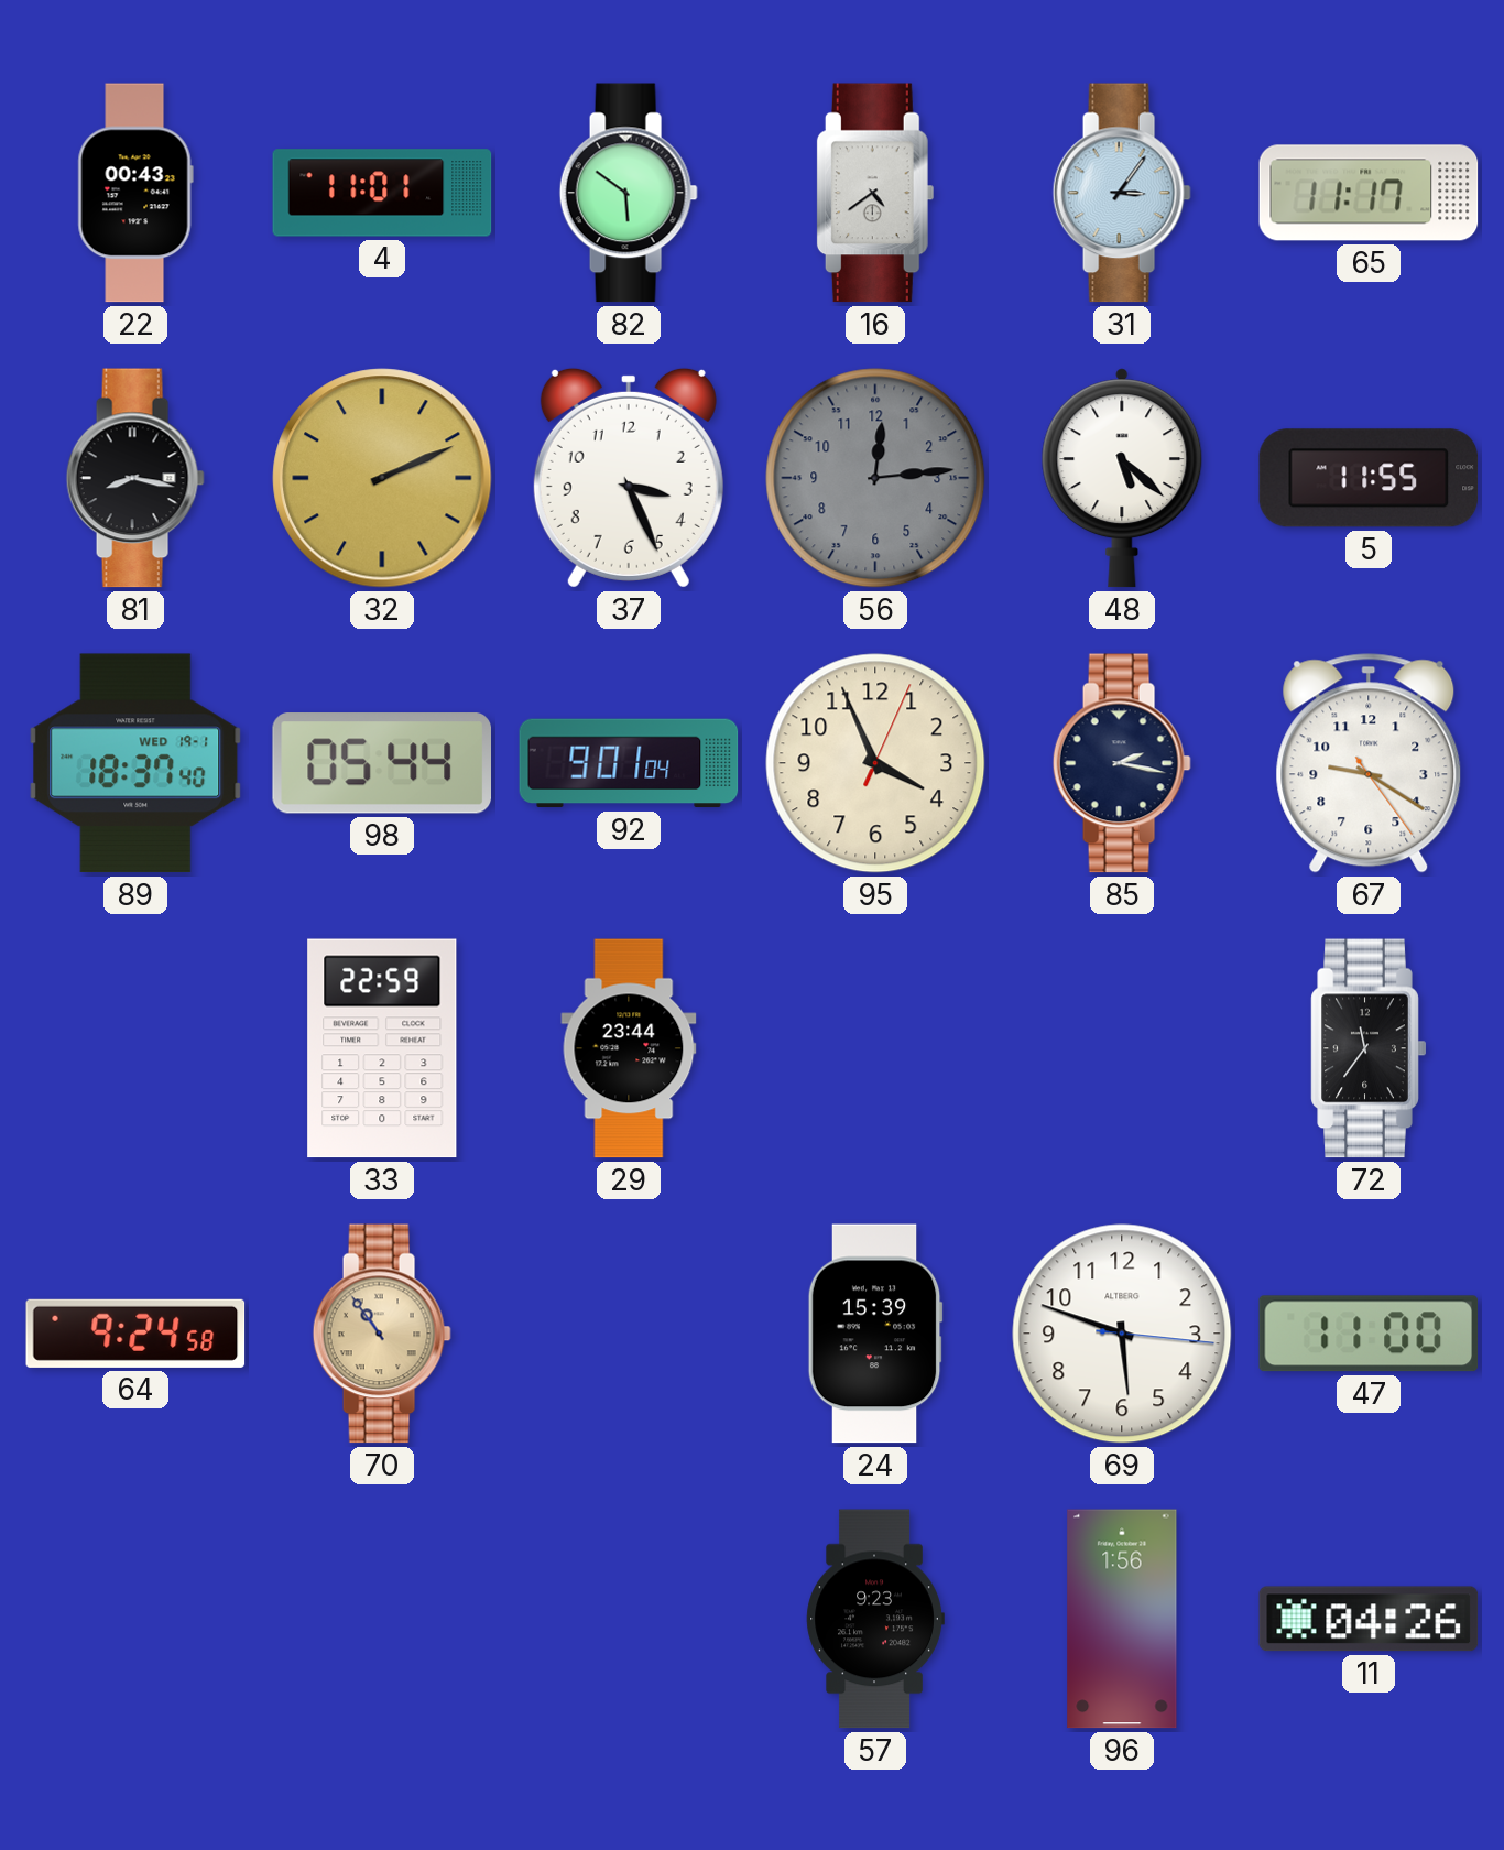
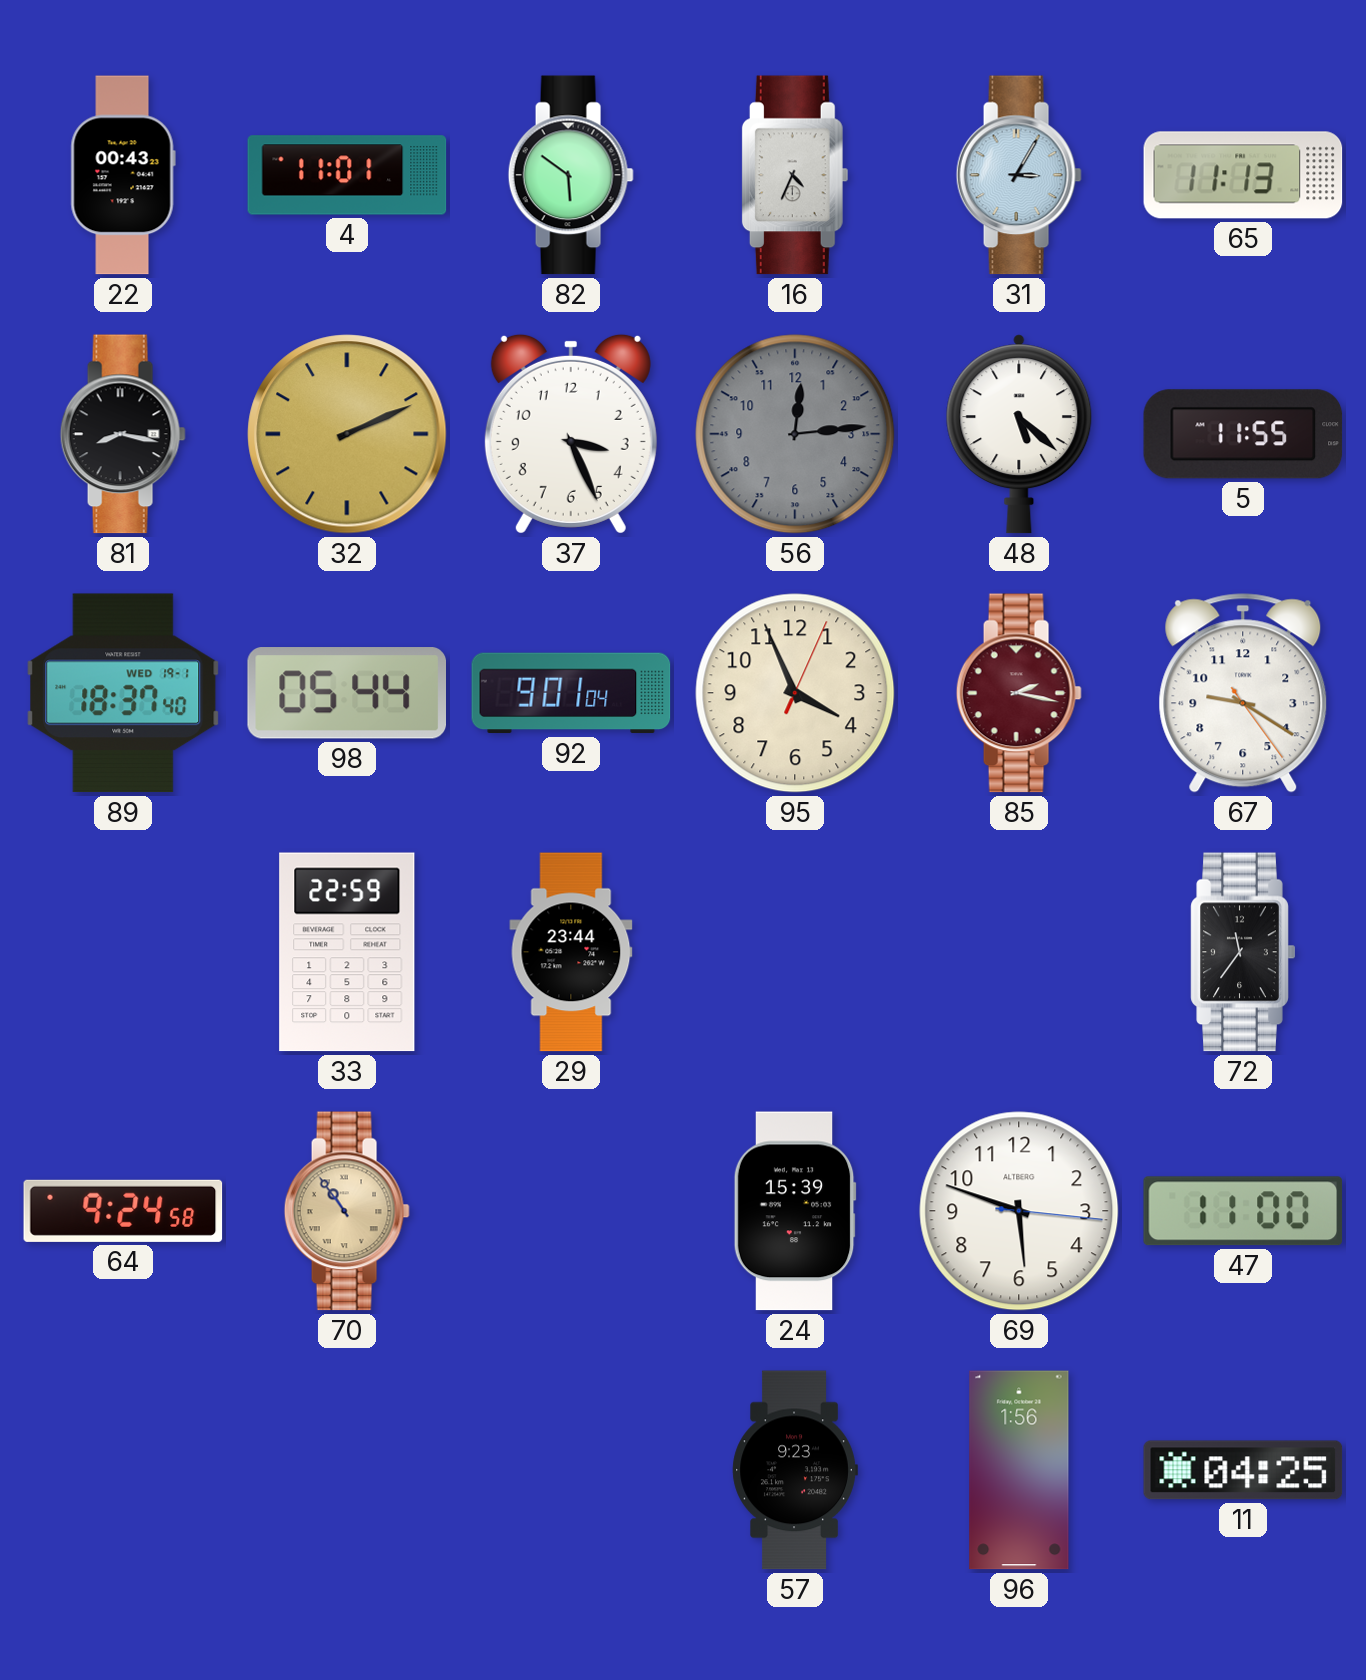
16: 4:39 -> 4:34
31: 3:06 -> 3:05
65: 11:17 -> 11:13
85 dial: navy -> burgundy
11: 04:26 -> 04:25
